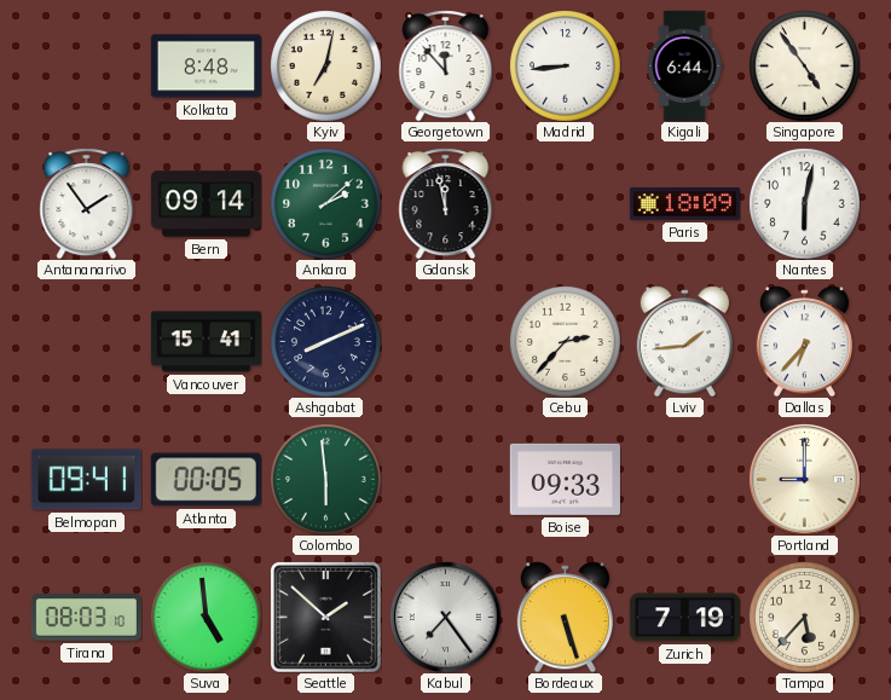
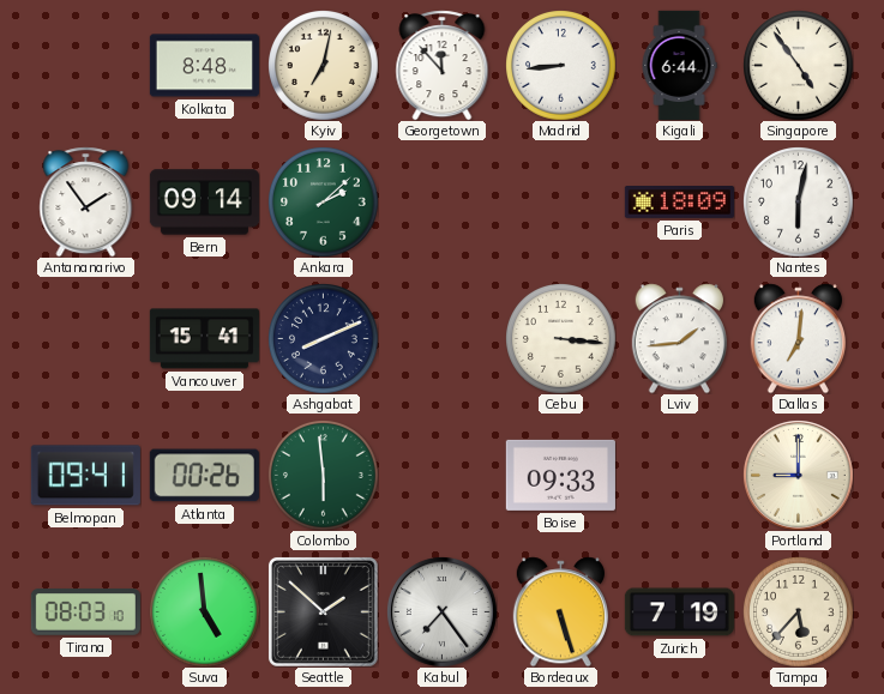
Gdansk: 11:58 -> none
Cebu: 2:37 -> 3:16
Dallas: 6:37 -> 7:01
Atlanta: 00:05 -> 00:26
